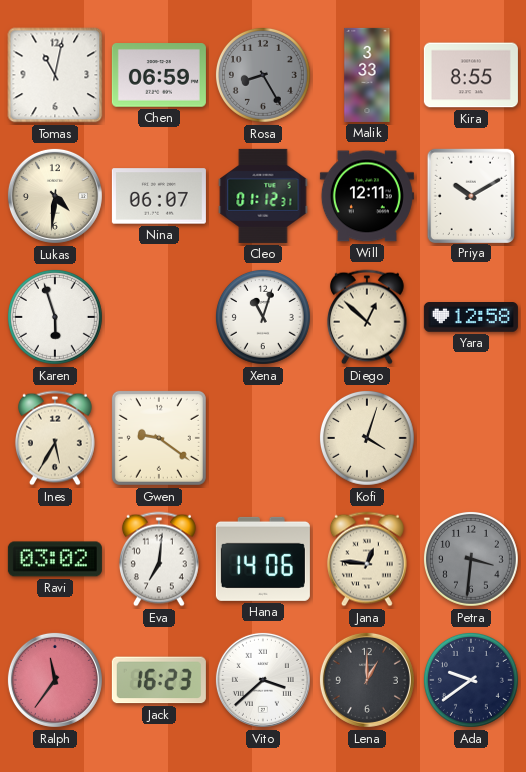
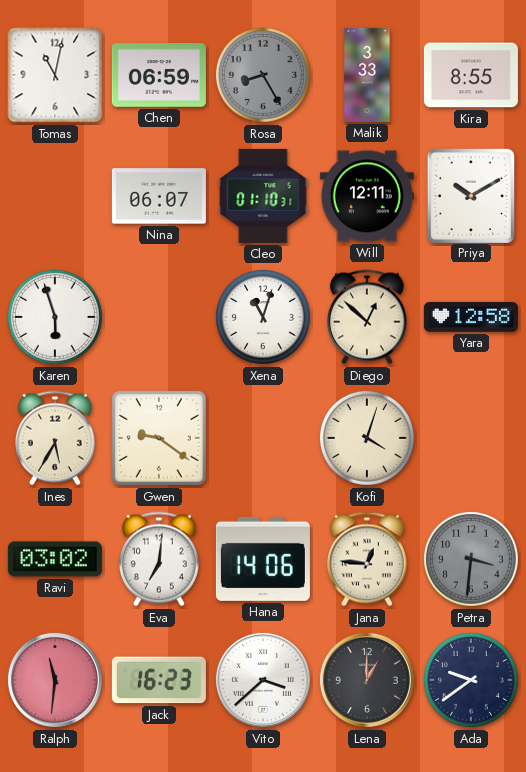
Lukas: 4:31 -> none
Cleo: 01:12 -> 01:10
Ralph: 11:36 -> 11:31
